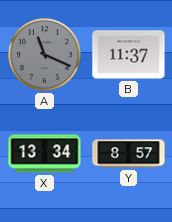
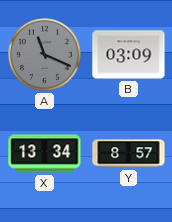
B: 11:37 -> 03:09
